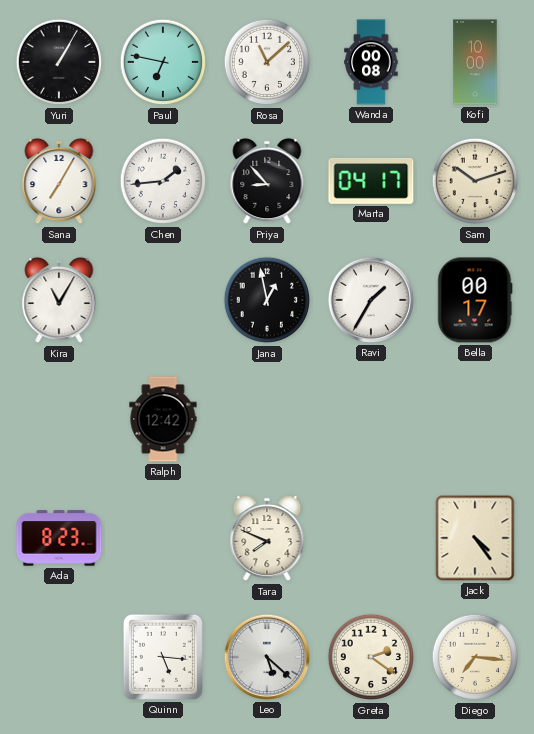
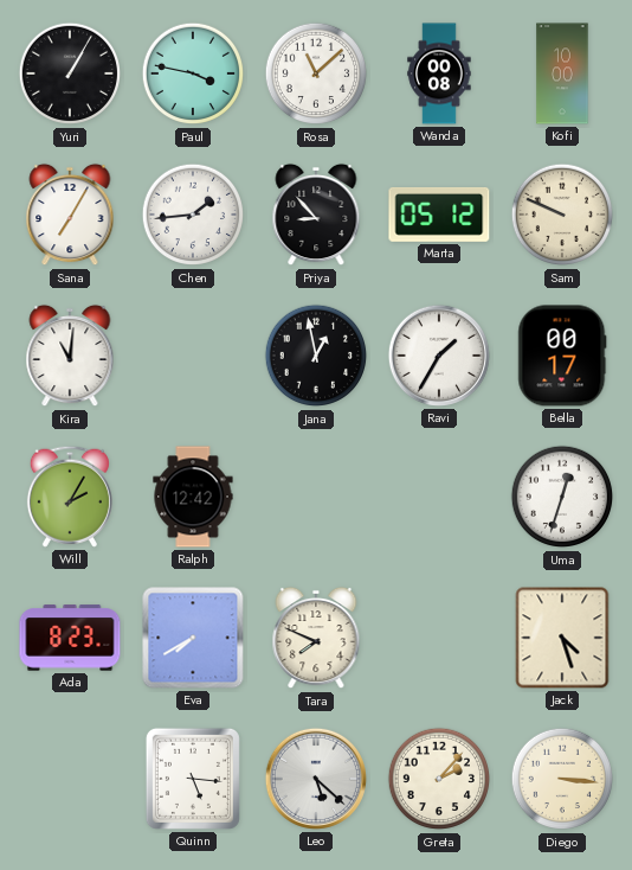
Paul: 6:47 -> 3:47
Marta: 04:17 -> 05:12
Sam: 10:12 -> 9:49
Kira: 11:05 -> 11:01
Will: none -> 2:05
Uma: none -> 12:33
Eva: none -> 7:40
Jack: 4:24 -> 4:27
Greta: 2:21 -> 2:07
Diego: 7:16 -> 3:16
